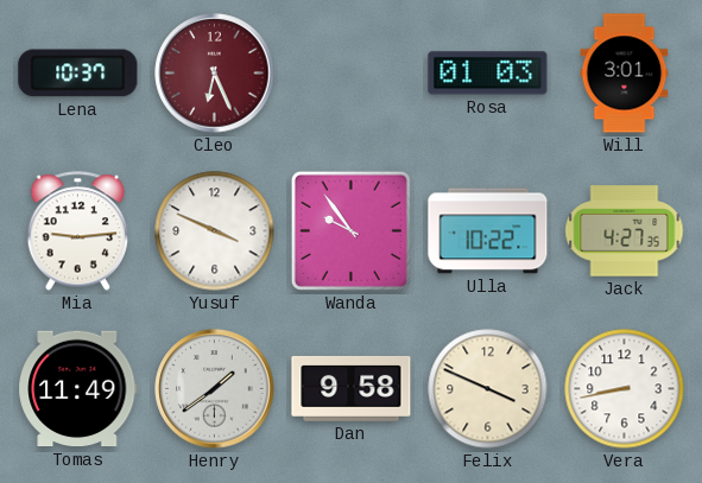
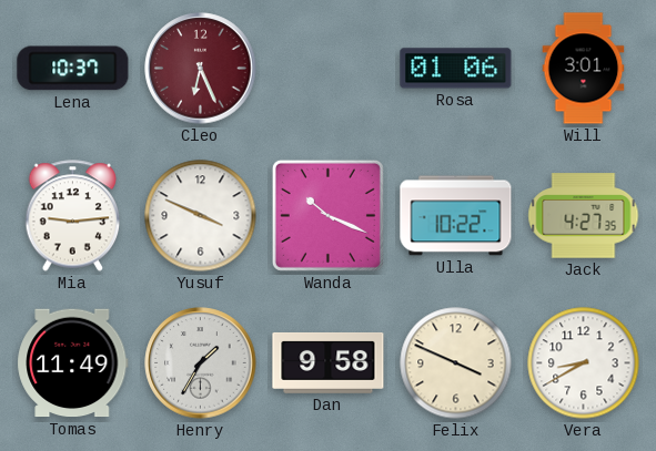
Rosa: 01:03 -> 01:06
Wanda: 9:54 -> 10:19
Henry: 1:39 -> 1:35
Vera: 8:43 -> 8:40
